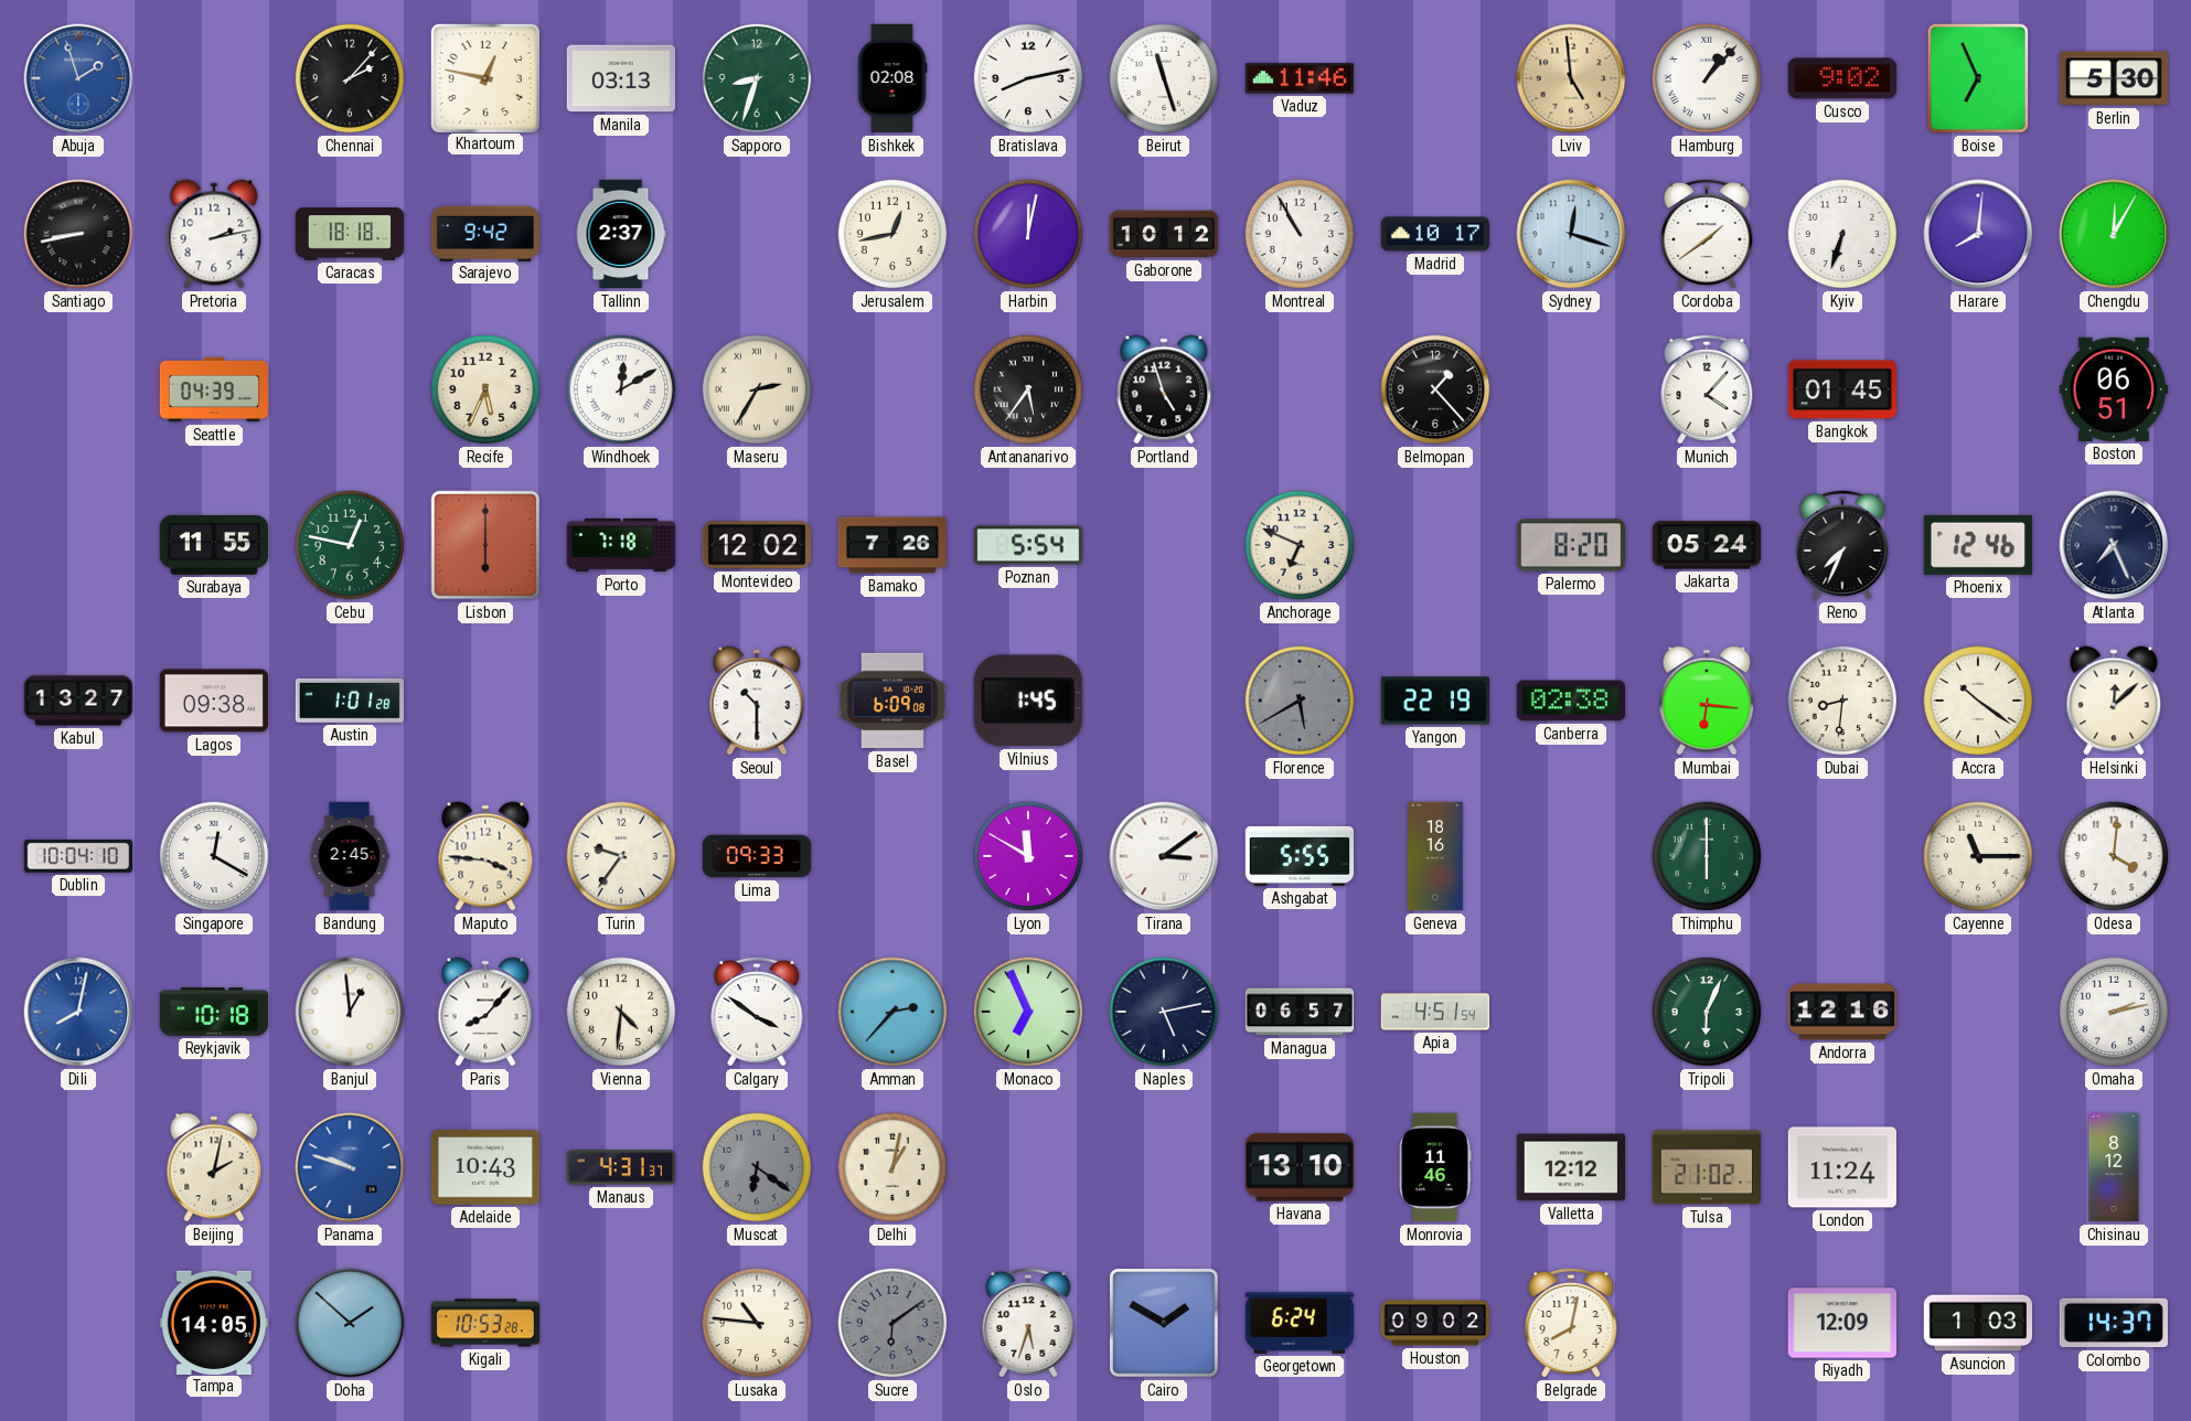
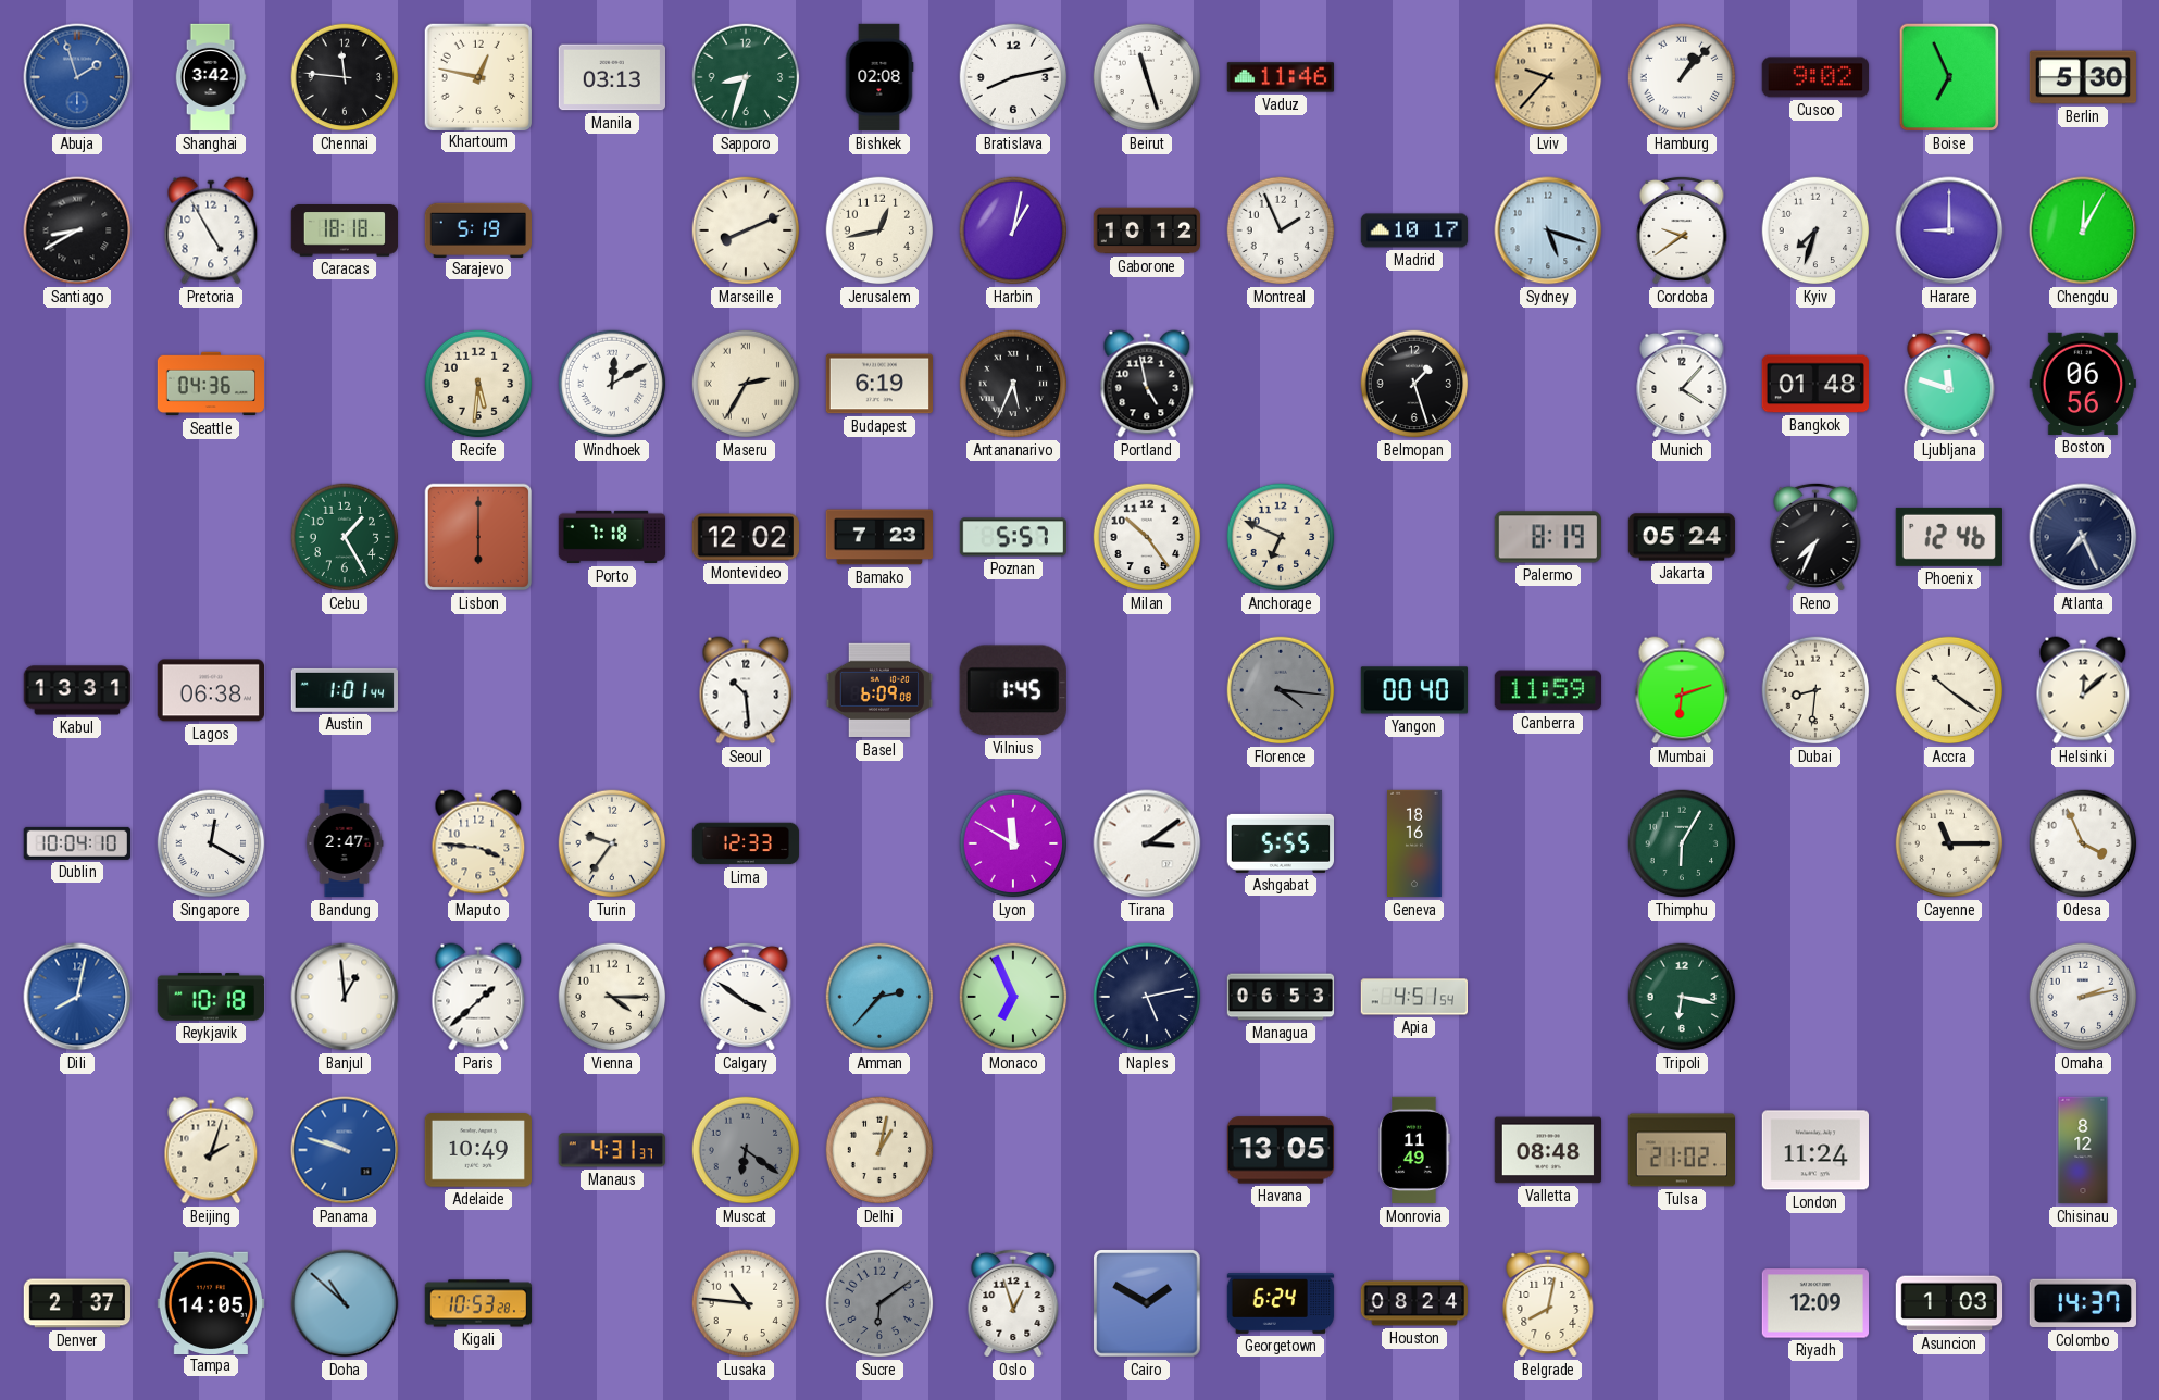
Shanghai: none -> 3:42
Chennai: 2:07 -> 11:46
Lviv: 4:59 -> 9:37
Santiago: 8:43 -> 8:40
Pretoria: 2:13 -> 4:55
Sarajevo: 9:42 -> 5:19
Tallinn: 2:37 -> none
Marseille: none -> 8:11
Harbin: 12:02 -> 1:02
Montreal: 10:55 -> 1:56
Sydney: 12:18 -> 5:18
Cordoba: 1:39 -> 9:39
Kyiv: 6:33 -> 7:33
Harare: 8:01 -> 9:00
Seattle: 04:39 -> 04:36
Recife: 5:34 -> 5:31
Budapest: none -> 6:19
Antananarivo: 5:36 -> 5:34
Portland: 4:57 -> 4:58
Belmopan: 1:23 -> 1:27
Bangkok: 01:45 -> 01:48
Ljubljana: none -> 11:48
Boston: 06:51 -> 06:56
Surabaya: 11:55 -> none
Cebu: 12:47 -> 1:25
Bamako: 7:26 -> 7:23
Poznan: 5:54 -> 5:57
Milan: none -> 10:24
Palermo: 8:20 -> 8:19
Kabul: 13:27 -> 13:31
Lagos: 09:38 -> 06:38
Austin: 1:01:28 -> 1:01:44
Seoul: 10:30 -> 10:29
Florence: 5:40 -> 4:16
Yangon: 22:19 -> 00:40
Canberra: 02:38 -> 11:59
Mumbai: 6:16 -> 6:12
Bandung: 2:45 -> 2:47
Lima: 09:33 -> 12:33
Thimphu: 6:00 -> 6:05
Odesa: 4:01 -> 3:56
Paris: 8:07 -> 1:38
Vienna: 4:31 -> 4:15
Managua: 06:57 -> 06:53
Tripoli: 6:04 -> 6:17
Andorra: 12:16 -> none
Beijing: 2:02 -> 2:03
Adelaide: 10:43 -> 10:49
Havana: 13:10 -> 13:05
Monrovia: 11:46 -> 11:49
Valletta: 12:12 -> 08:48
Denver: none -> 2:37
Doha: 1:52 -> 10:52
Oslo: 5:33 -> 12:57
Houston: 09:02 -> 08:24
